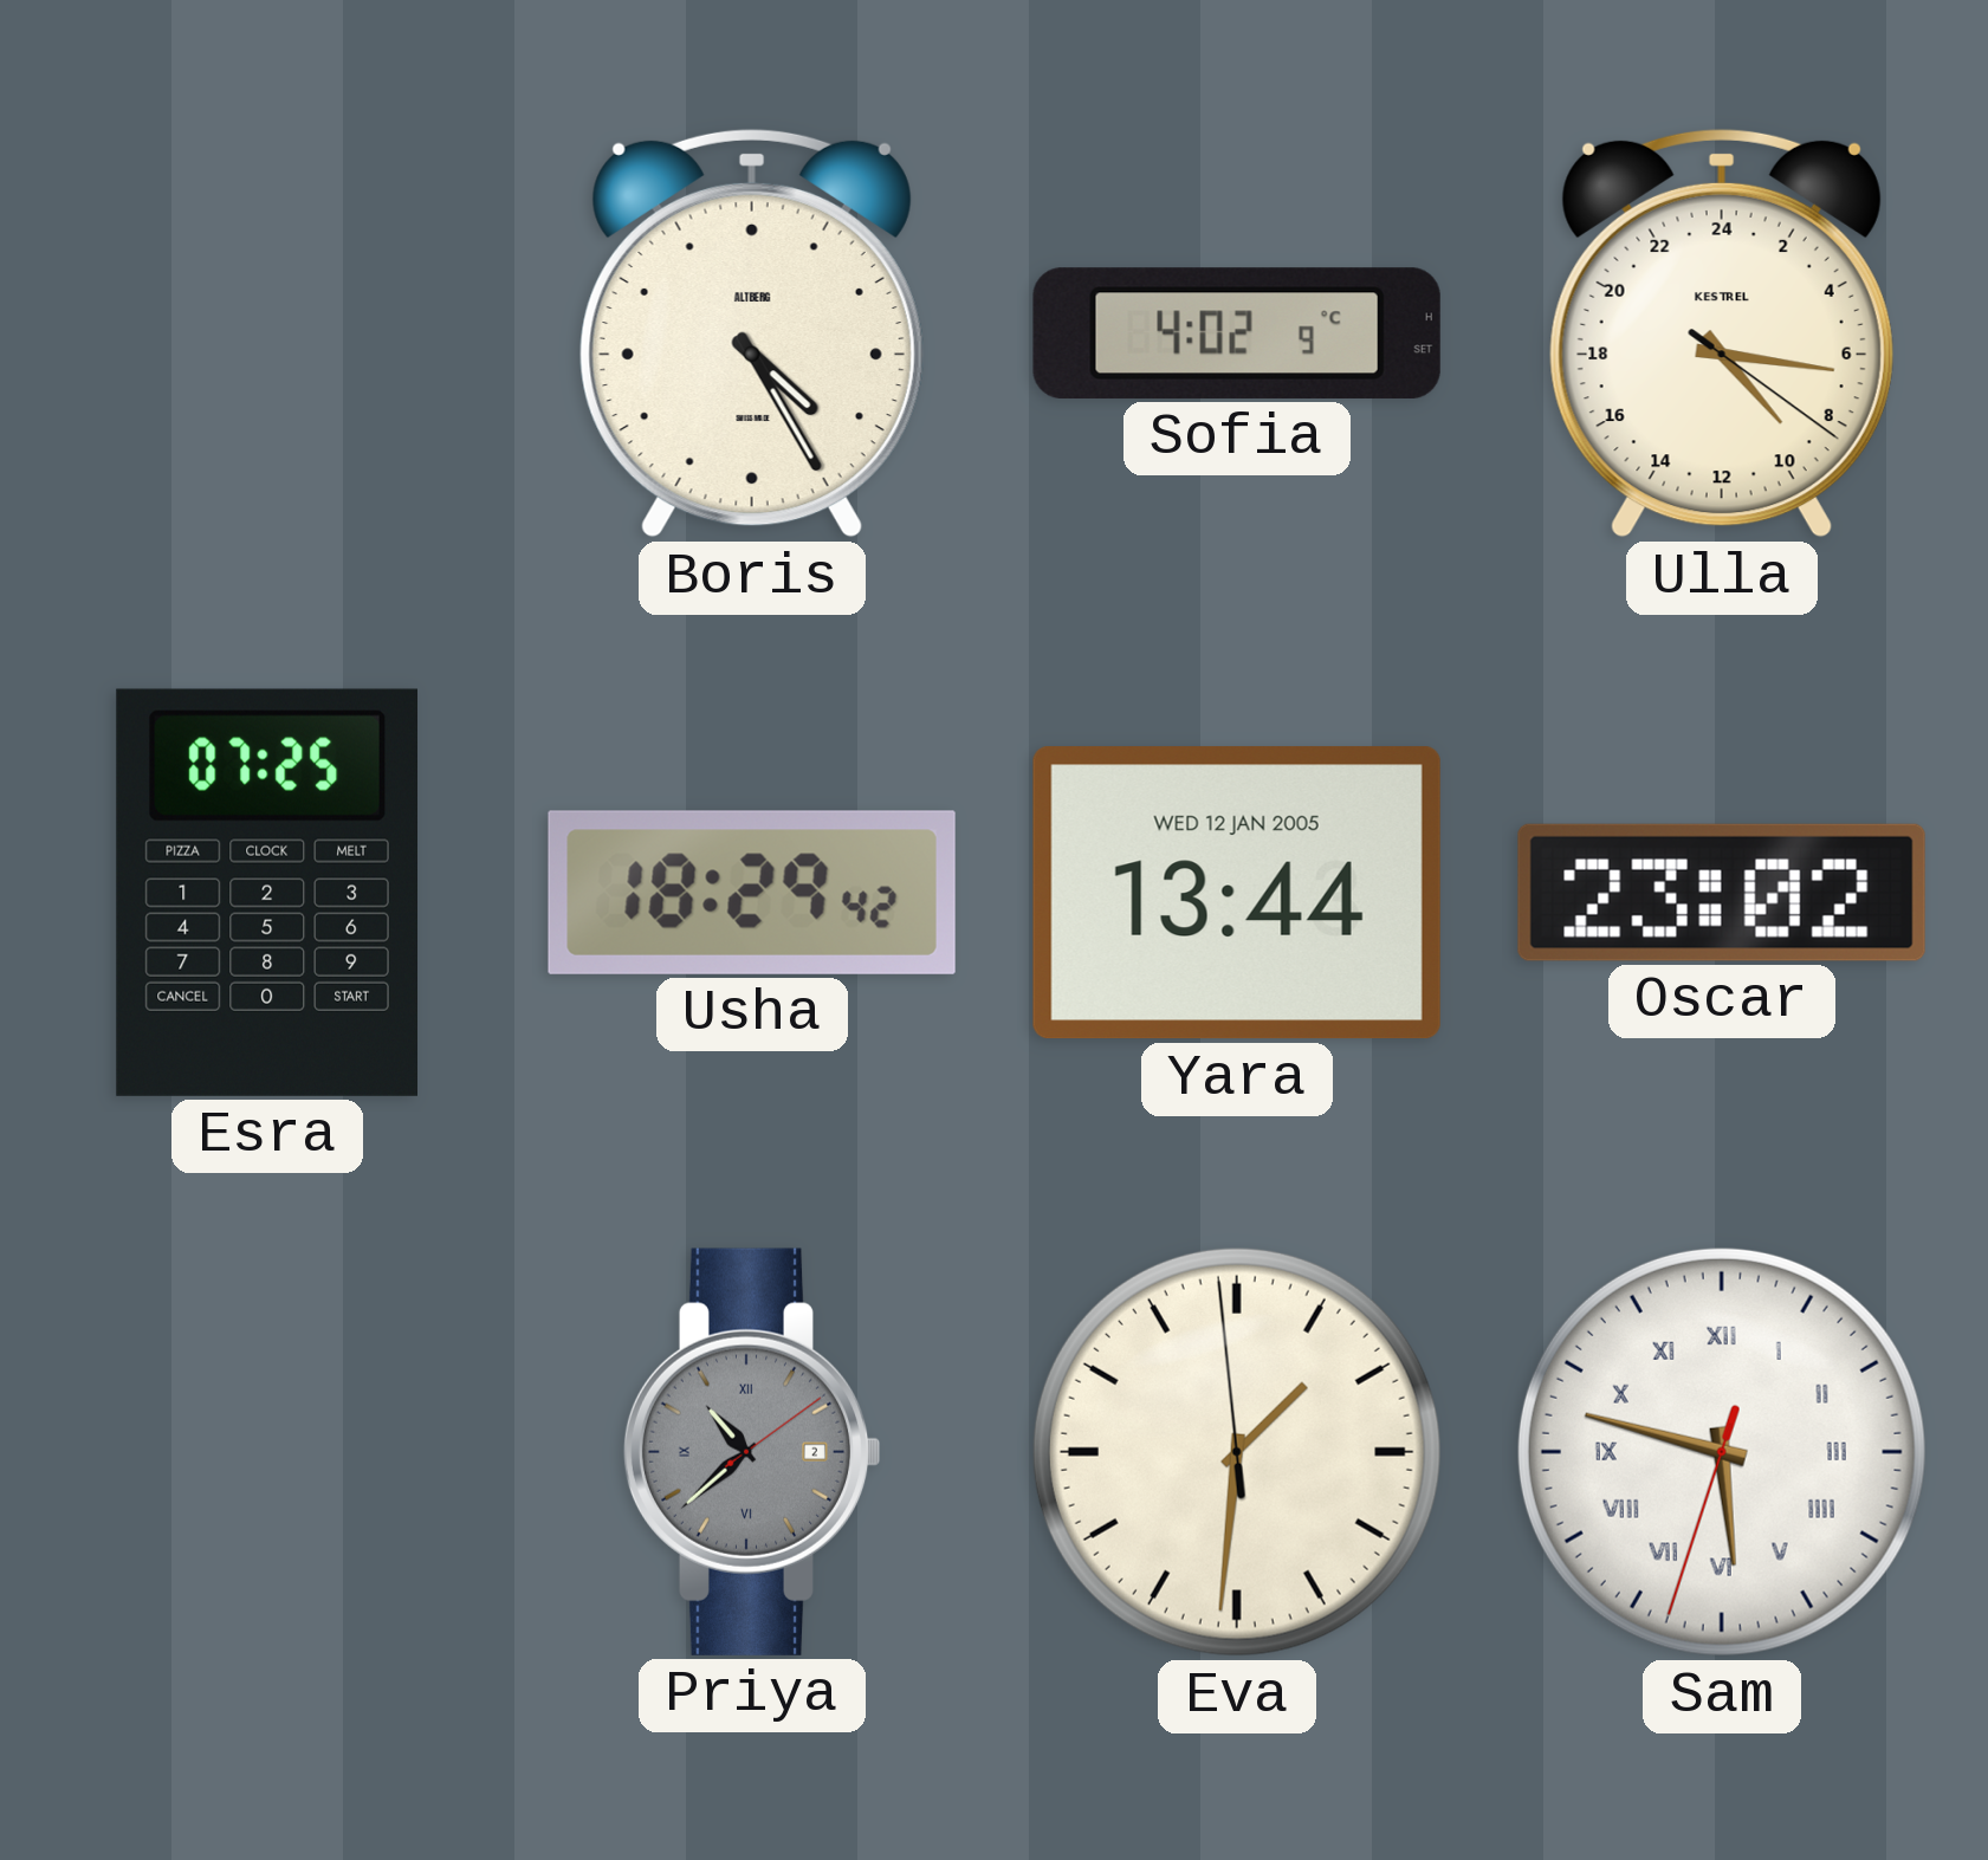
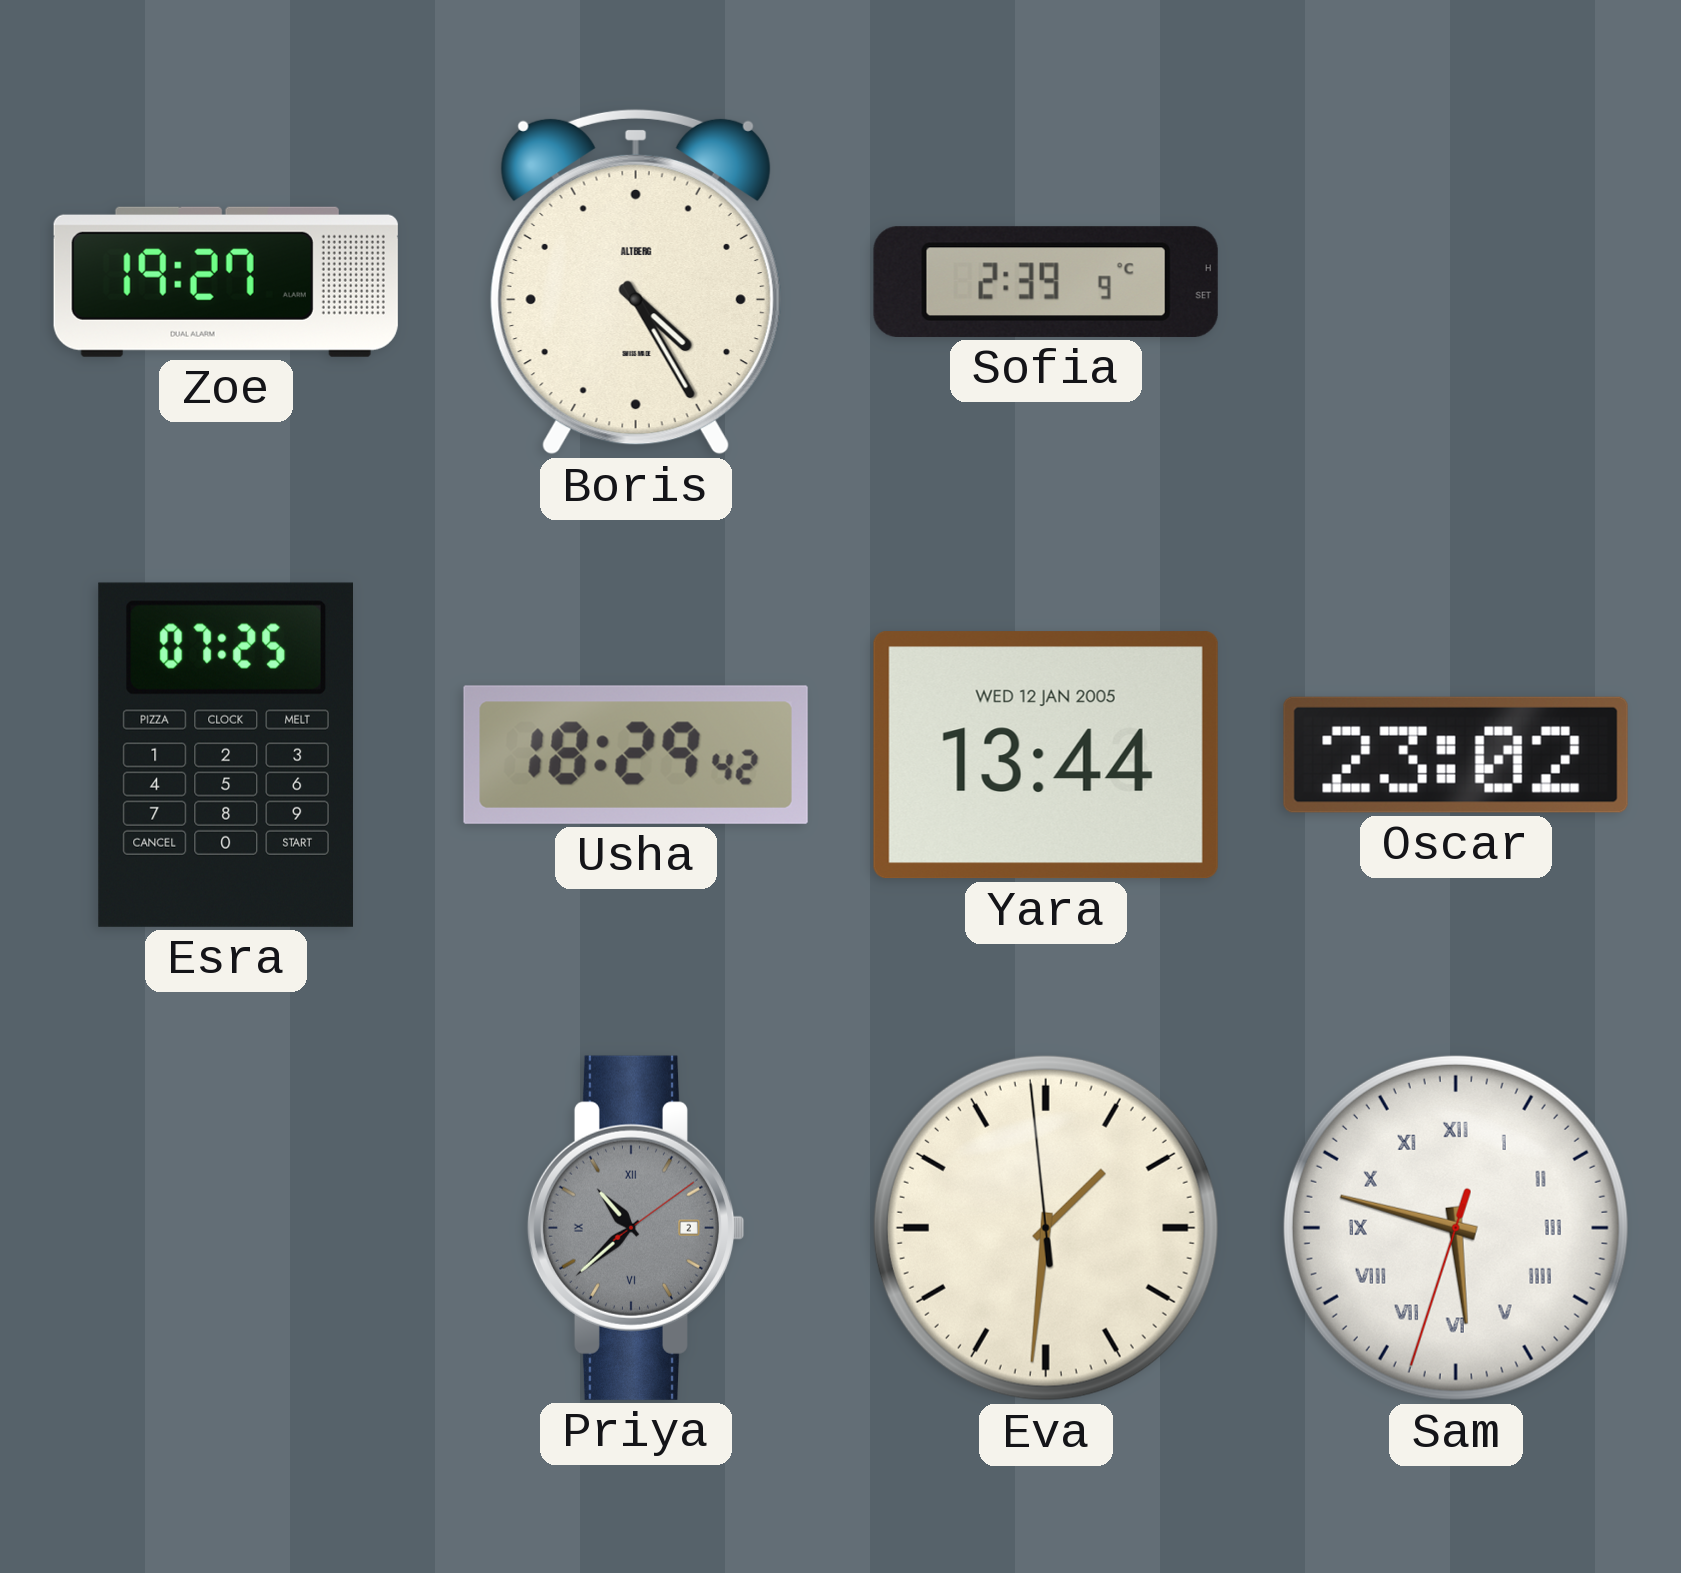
Zoe: none -> 19:27
Sofia: 4:02 -> 2:39
Ulla: 9:16 -> none
